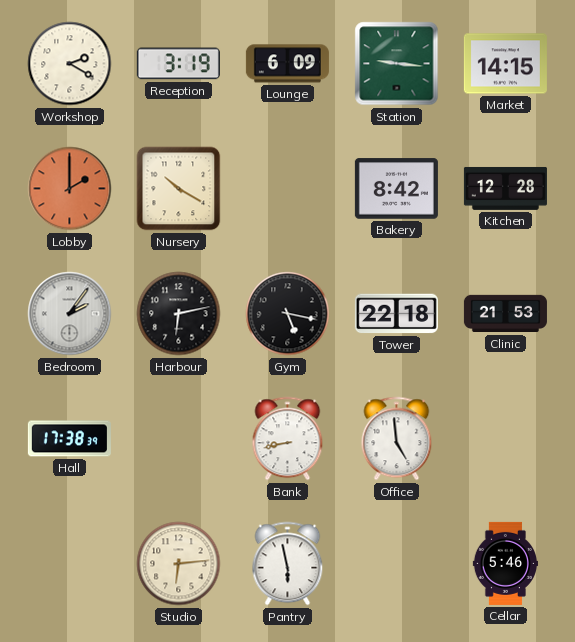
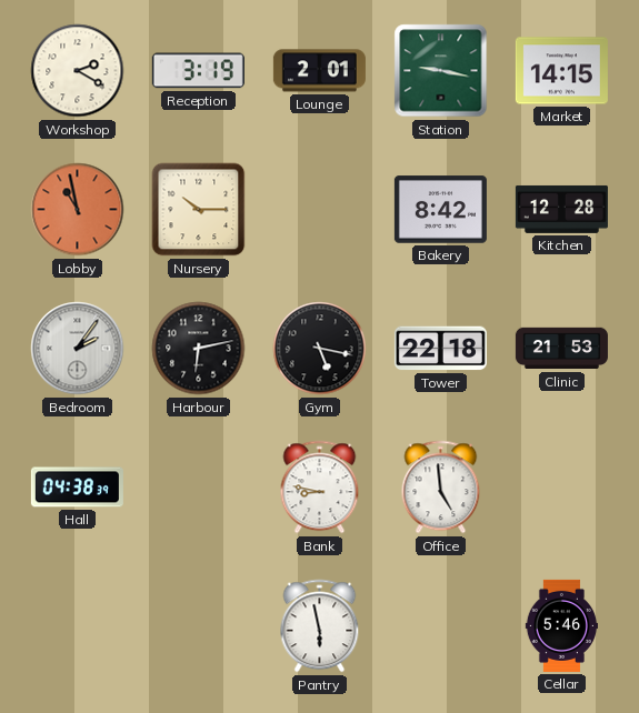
Lounge: 6:09 -> 2:01
Station: 9:16 -> 9:17
Lobby: 2:00 -> 10:58
Nursery: 10:20 -> 10:15
Hall: 17:38 -> 04:38
Bank: 8:43 -> 8:47
Studio: 6:14 -> none
